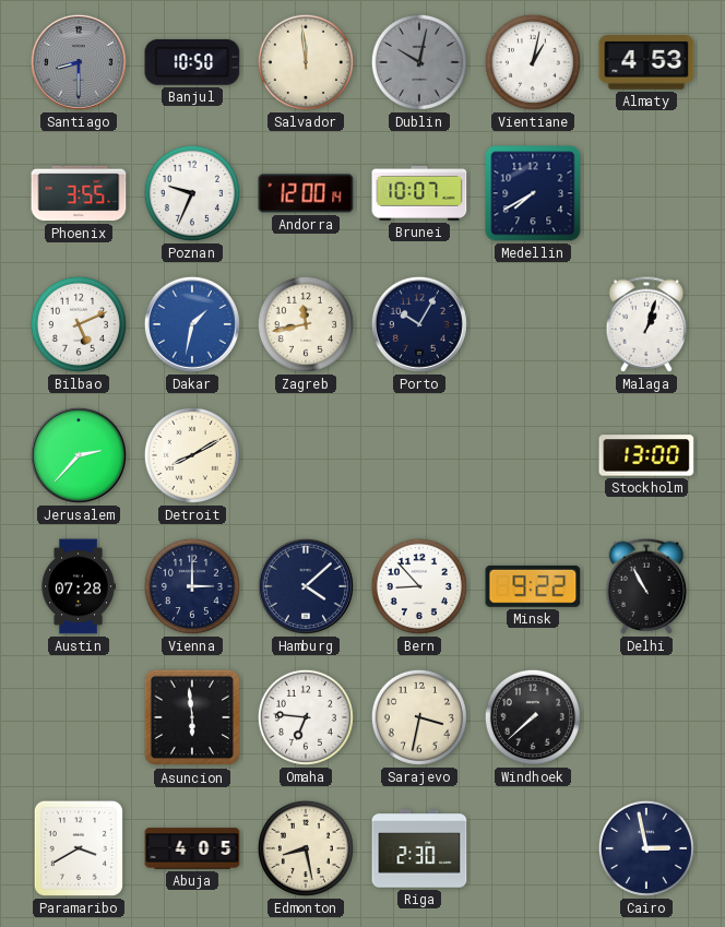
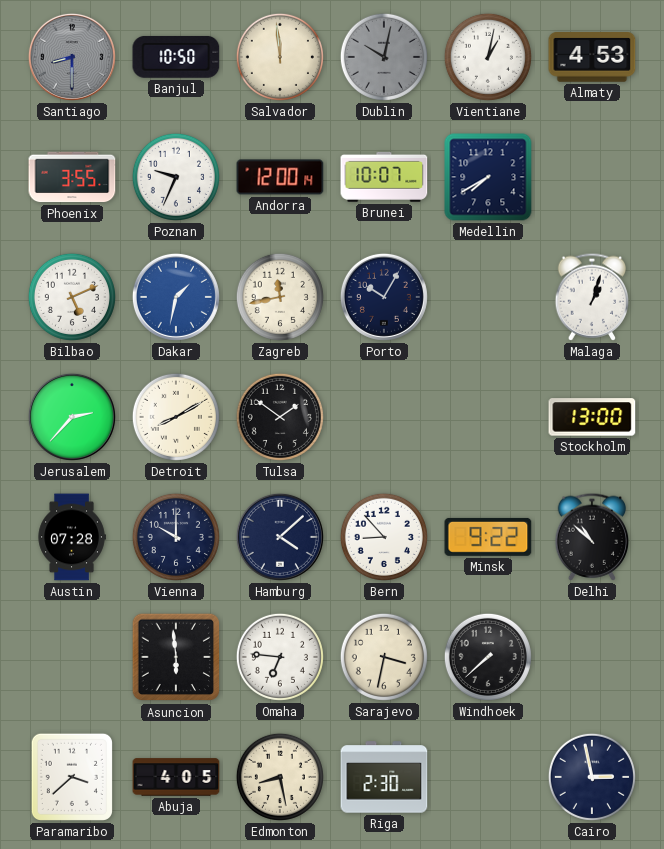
Tulsa: none -> 1:51
Vienna: 3:00 -> 10:00
Delhi: 10:55 -> 10:52
Paramaribo: 3:40 -> 3:38
